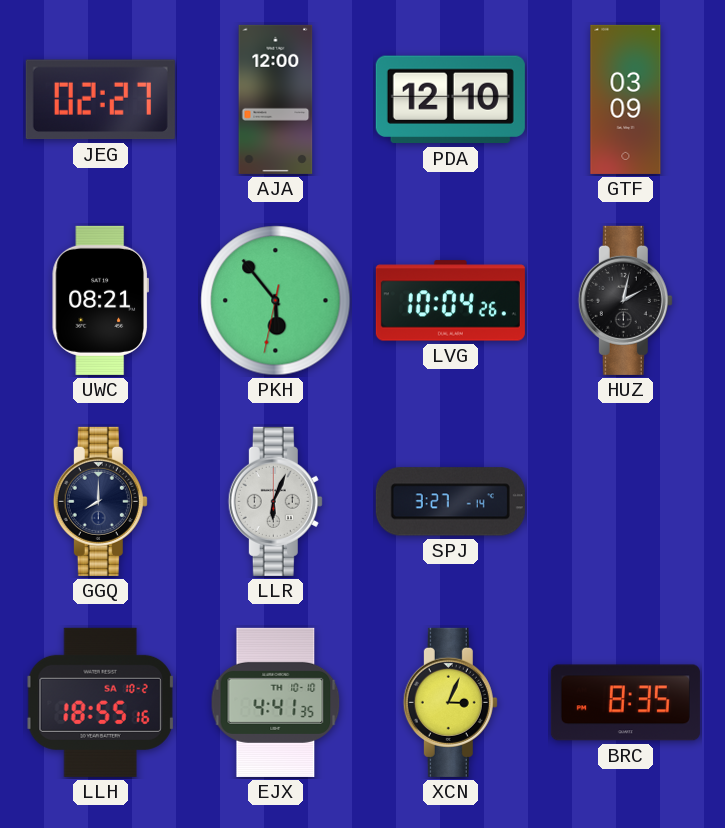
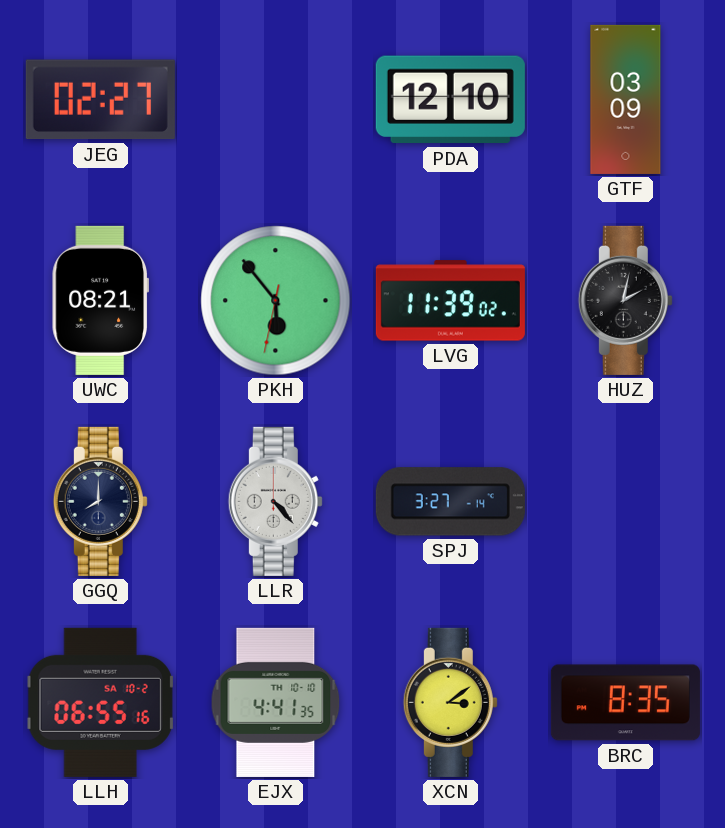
AJA: 12:00 -> none
LVG: 10:04 -> 11:39
LLR: 6:04 -> 4:23
LLH: 18:55 -> 06:55
XCN: 3:04 -> 3:09
